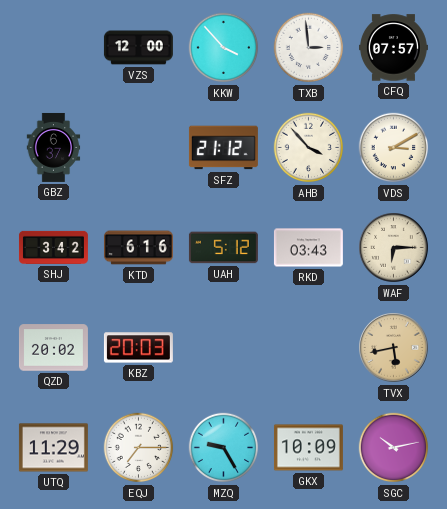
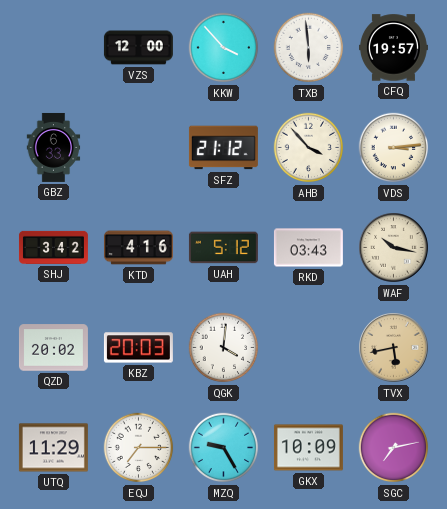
TXB: 2:59 -> 5:59
CFQ: 07:57 -> 19:57
GBZ: 6:37 -> 6:33
VDS: 3:10 -> 3:14
KTD: 6:16 -> 4:16
WAF: 6:15 -> 10:17
QGK: none -> 4:01
SGC: 10:13 -> 7:13
